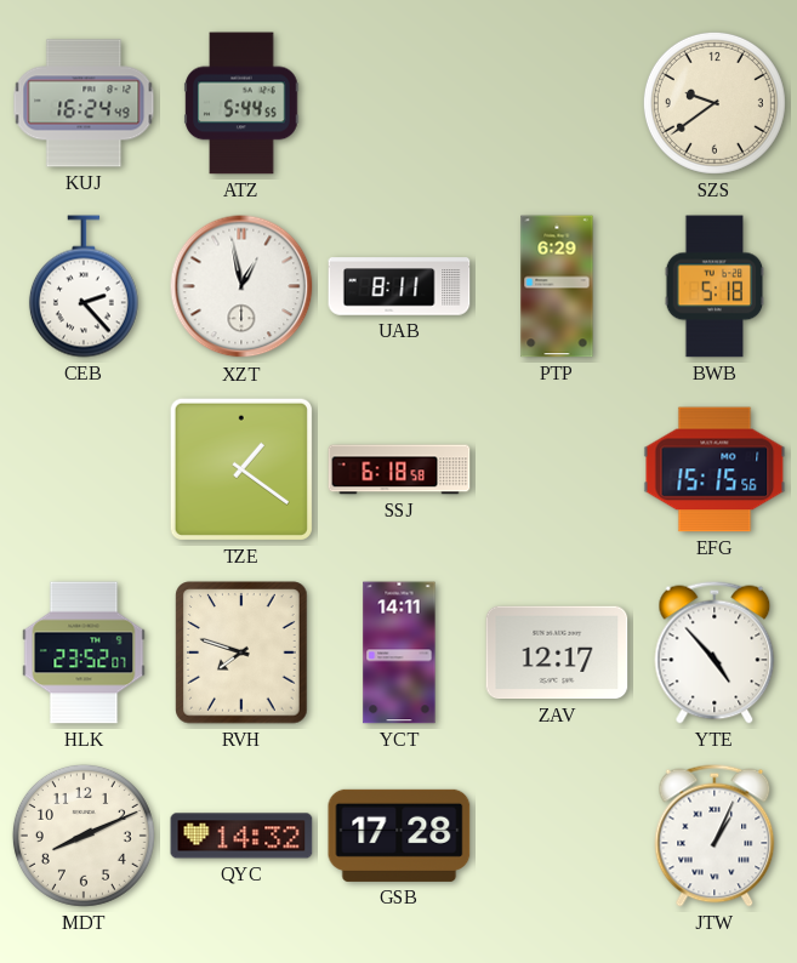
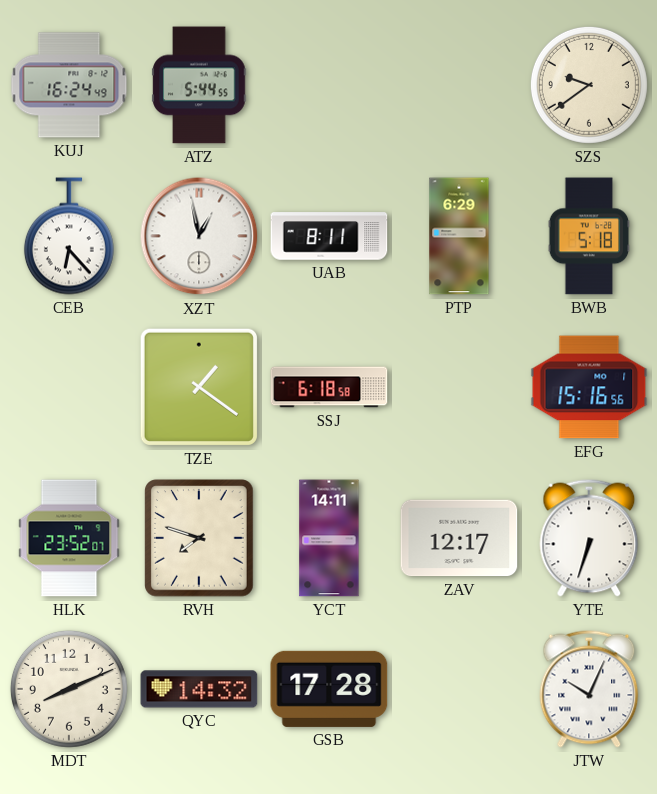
CEB: 2:23 -> 6:23
EFG: 15:15 -> 15:16
YTE: 4:53 -> 6:33
JTW: 1:04 -> 10:04
